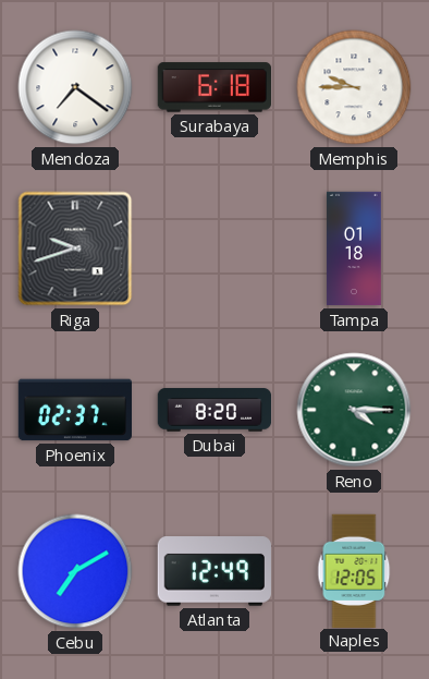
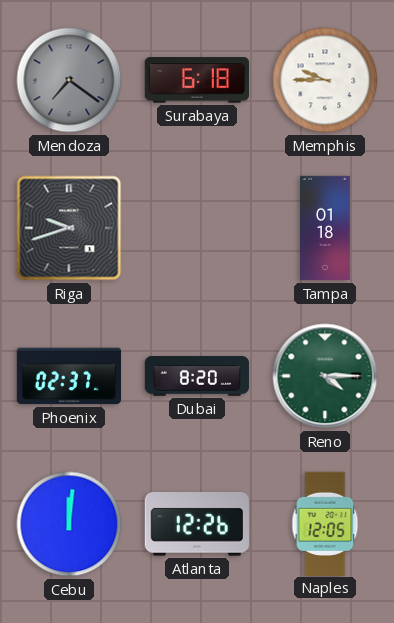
Mendoza dial: white -> grey
Cebu: 7:10 -> 12:01
Atlanta: 12:49 -> 12:26
